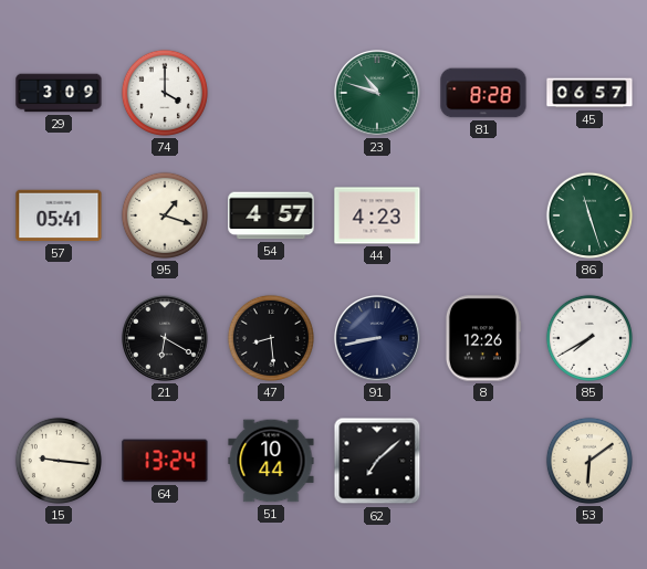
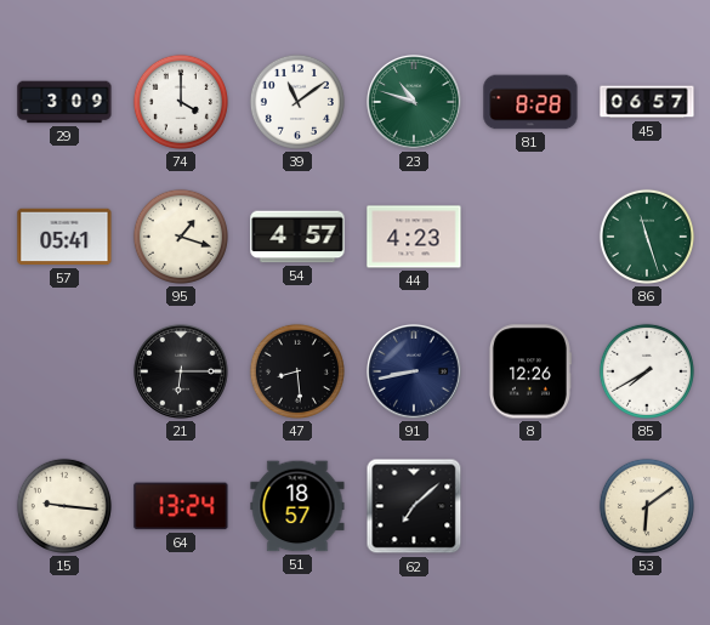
39: none -> 11:09
21: 6:20 -> 6:15
51: 10:44 -> 18:57
